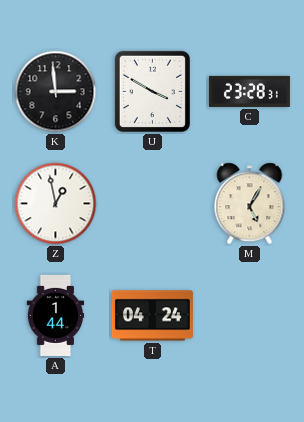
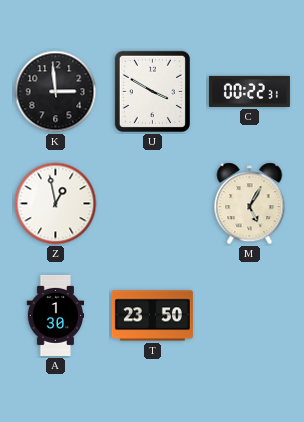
C: 23:28 -> 00:22
A: 1:44 -> 1:30
T: 04:24 -> 23:50
